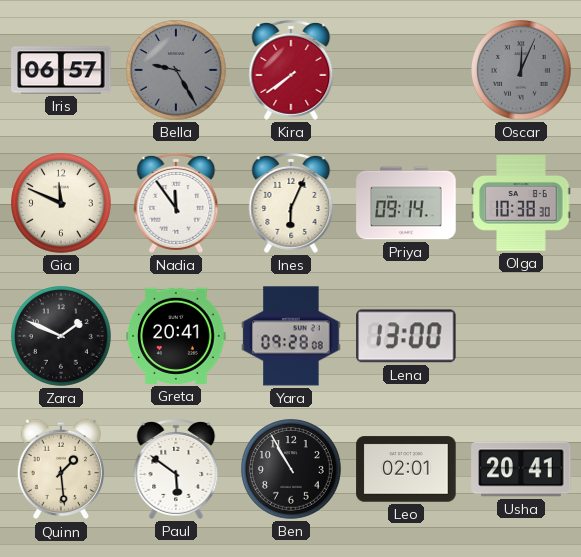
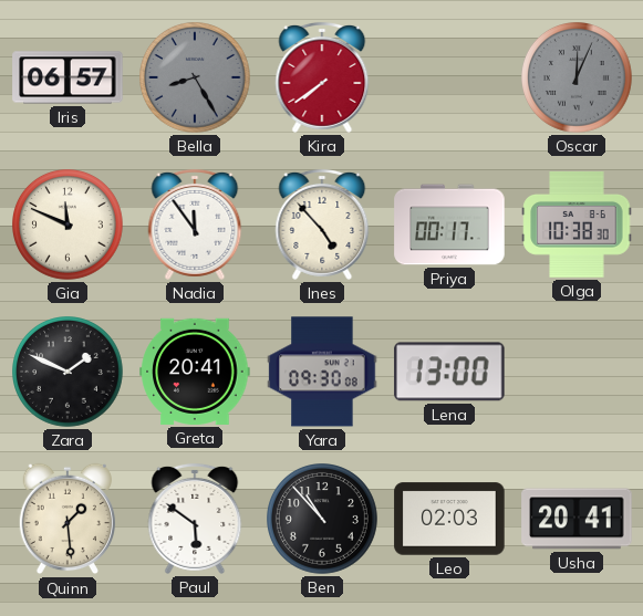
Bella: 9:25 -> 8:25
Ines: 6:04 -> 4:53
Priya: 09:14 -> 00:17
Yara: 09:28 -> 09:30
Ben: 10:55 -> 10:53
Leo: 02:01 -> 02:03
